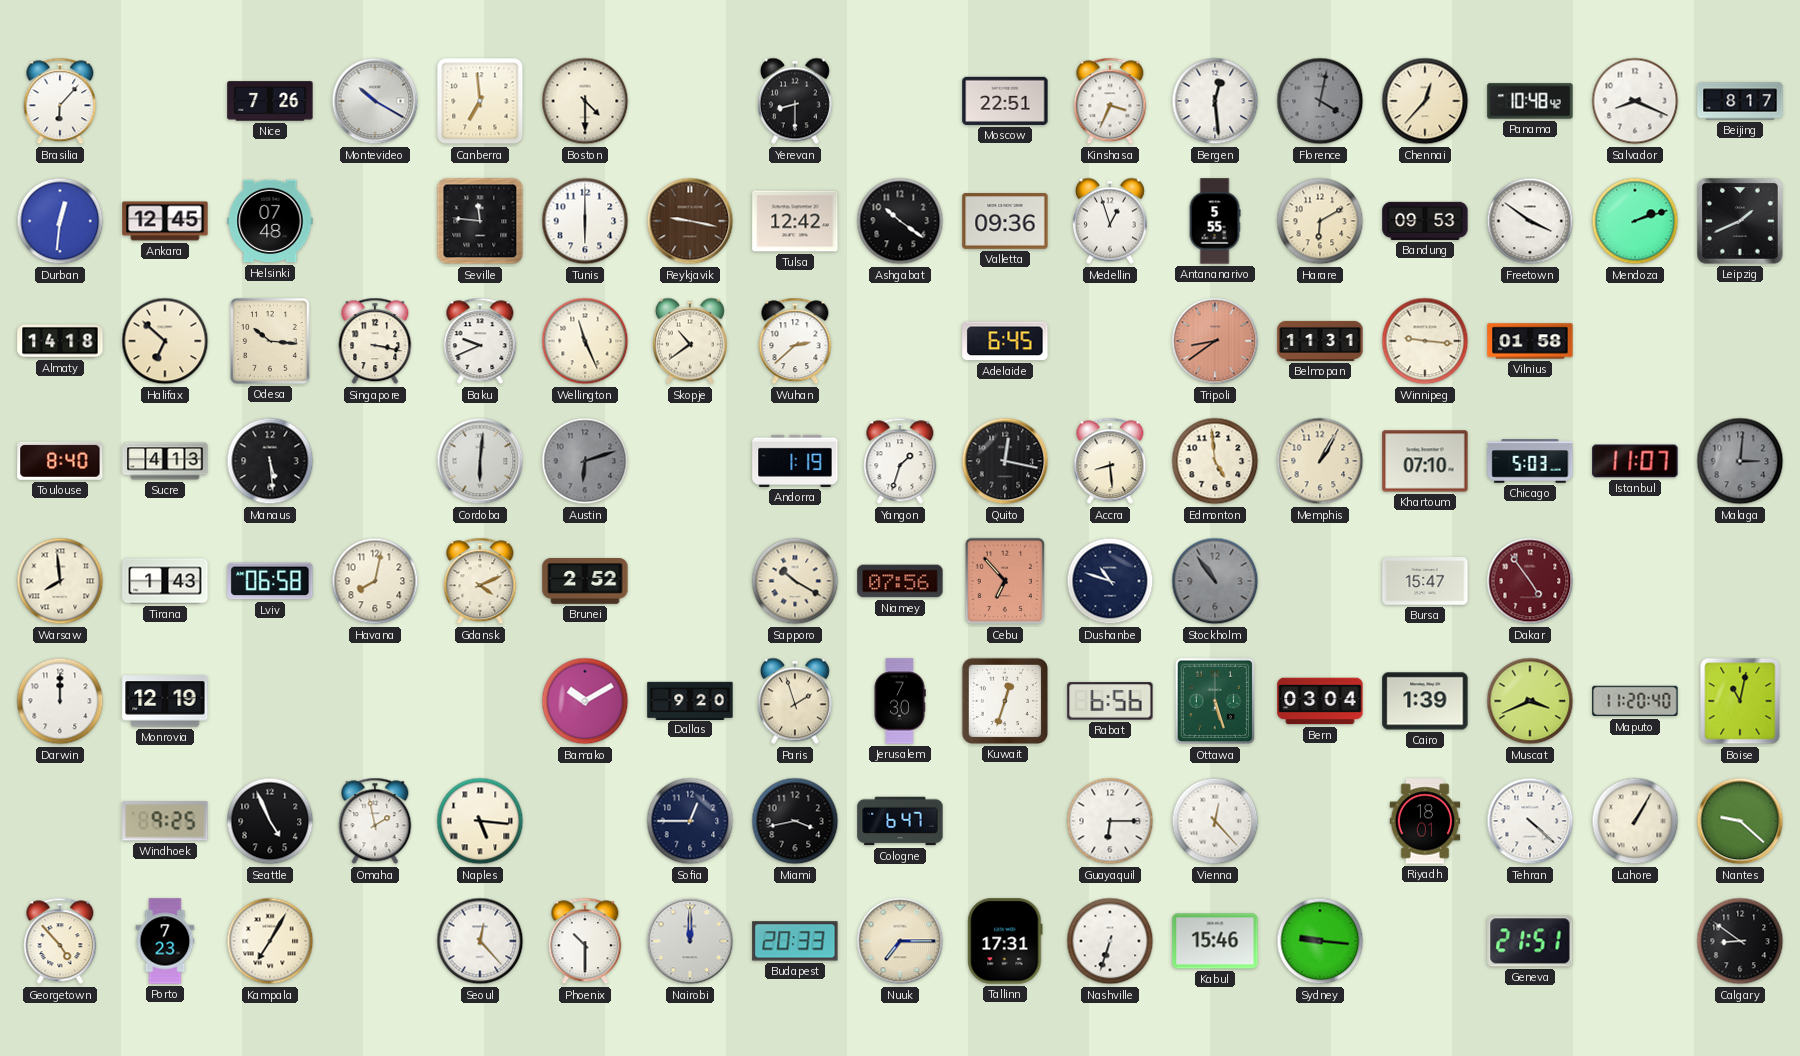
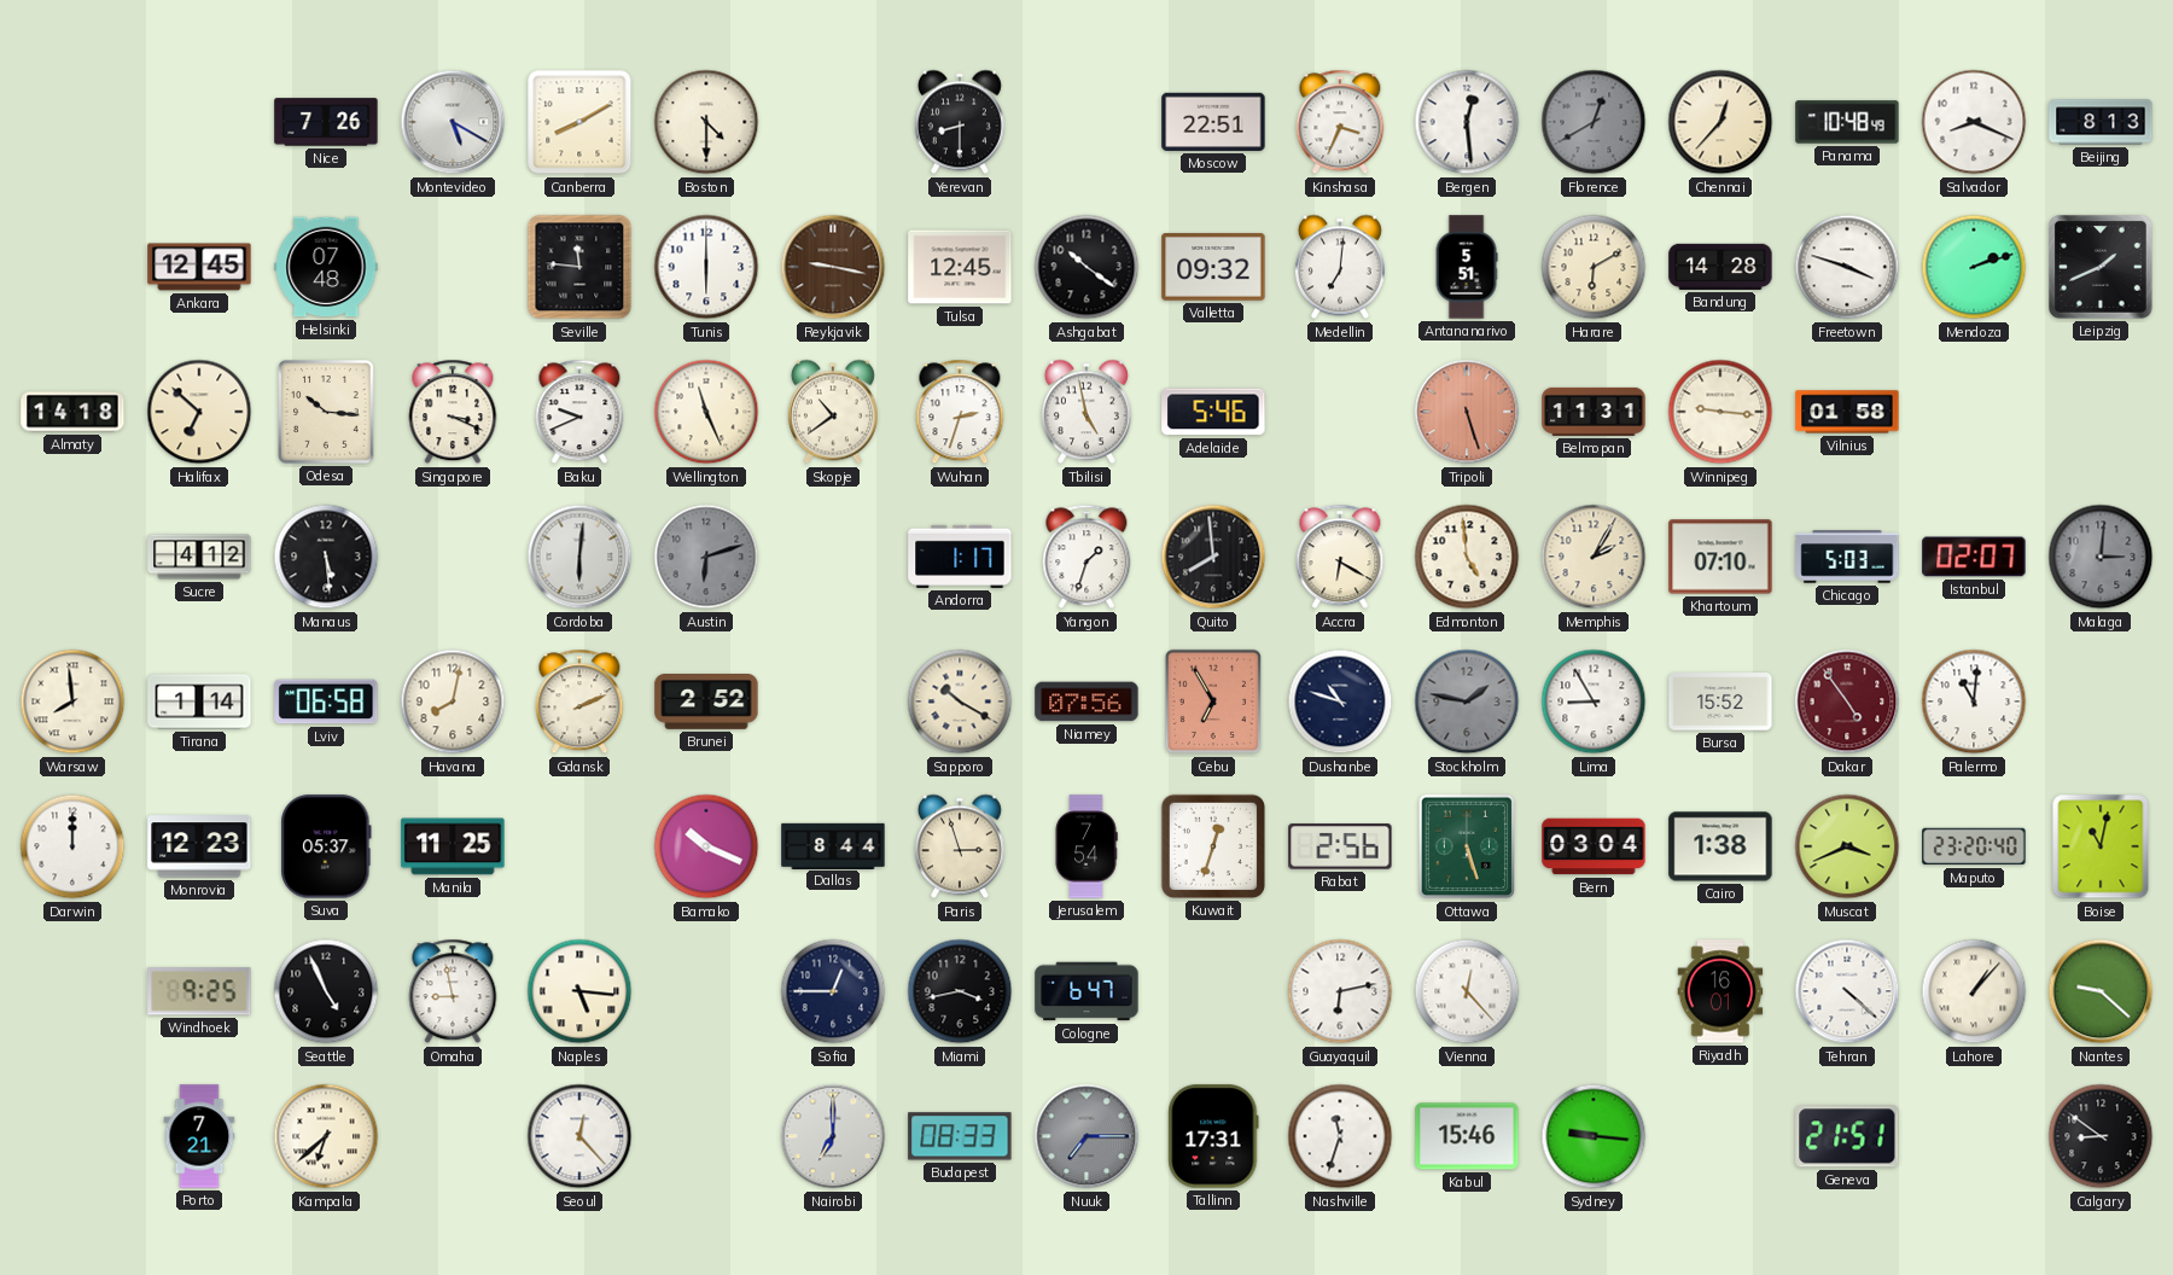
Brasilia: 6:07 -> none
Montevideo: 10:20 -> 5:20
Canberra: 6:59 -> 8:10
Florence: 4:02 -> 12:40
Panama: 10:48:42 -> 10:48:49
Beijing: 8:17 -> 8:13
Durban: 12:31 -> none
Tulsa: 12:42 -> 12:45
Valletta: 09:36 -> 09:32
Medellin: 12:57 -> 7:01
Antananarivo: 5:55 -> 5:51
Bandung: 09:53 -> 14:28
Freetown: 3:51 -> 3:48
Singapore: 3:17 -> 3:19
Wuhan: 2:38 -> 2:33
Tbilisi: none -> 4:58
Adelaide: 6:45 -> 5:46
Tripoli: 8:39 -> 5:27
Toulouse: 8:40 -> none
Sucre: 4:13 -> 4:12
Andorra: 1:19 -> 1:17
Quito: 12:17 -> 7:59
Accra: 8:29 -> 6:20
Memphis: 1:05 -> 2:05
Istanbul: 11:07 -> 02:07
Tirana: 1:43 -> 1:14
Gdansk: 4:11 -> 2:11
Cebu: 6:53 -> 6:55
Stockholm: 10:54 -> 1:47
Lima: none -> 8:55
Bursa: 15:47 -> 15:52
Palermo: none -> 11:01
Monrovia: 12:19 -> 12:23
Suva: none -> 05:37
Manila: none -> 11:25
Bamako: 10:10 -> 10:19
Dallas: 9:20 -> 8:44
Paris: 1:57 -> 2:57
Jerusalem: 7:30 -> 7:54
Rabat: 6:56 -> 2:56
Cairo: 1:39 -> 1:38
Maputo: 11:20 -> 23:20
Omaha: 1:58 -> 8:58
Guayaquil: 6:15 -> 6:13
Riyadh: 18:01 -> 16:01
Lahore: 1:05 -> 1:07
Georgetown: 4:53 -> none
Porto: 7:23 -> 7:21
Kampala: 7:05 -> 6:38
Phoenix: 10:30 -> none
Nairobi: 12:00 -> 7:00
Budapest: 20:33 -> 08:33
Nuuk dial: cream -> grey
Nashville: 6:33 -> 11:33
